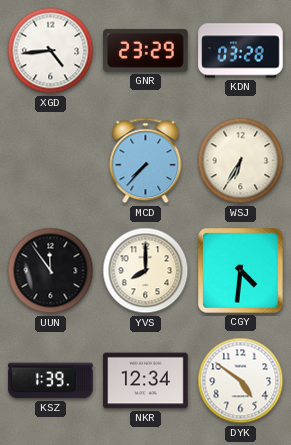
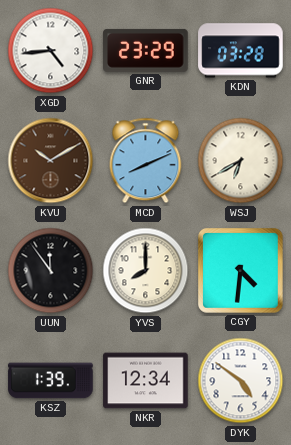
KVU: none -> 10:10
MCD: 7:37 -> 8:11
WSJ: 6:35 -> 6:40
